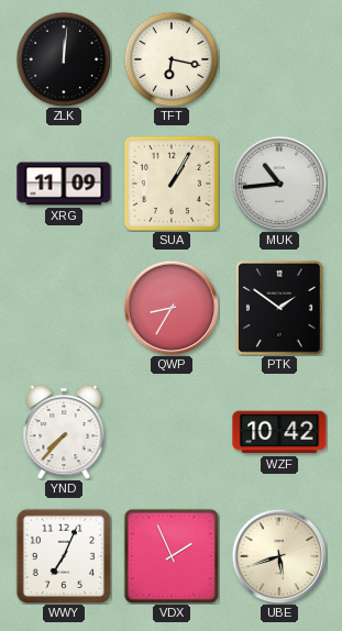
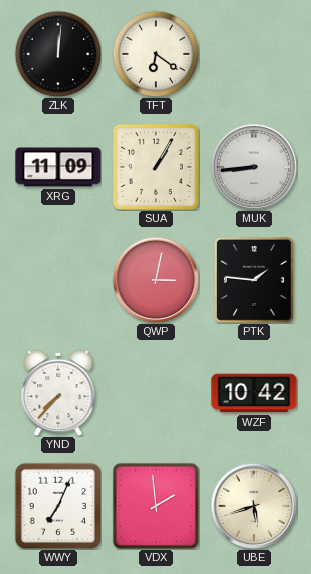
TFT: 6:17 -> 6:21
MUK: 10:44 -> 8:44
QWP: 8:35 -> 3:02
PTK: 1:51 -> 1:46
VDX: 1:56 -> 1:59
